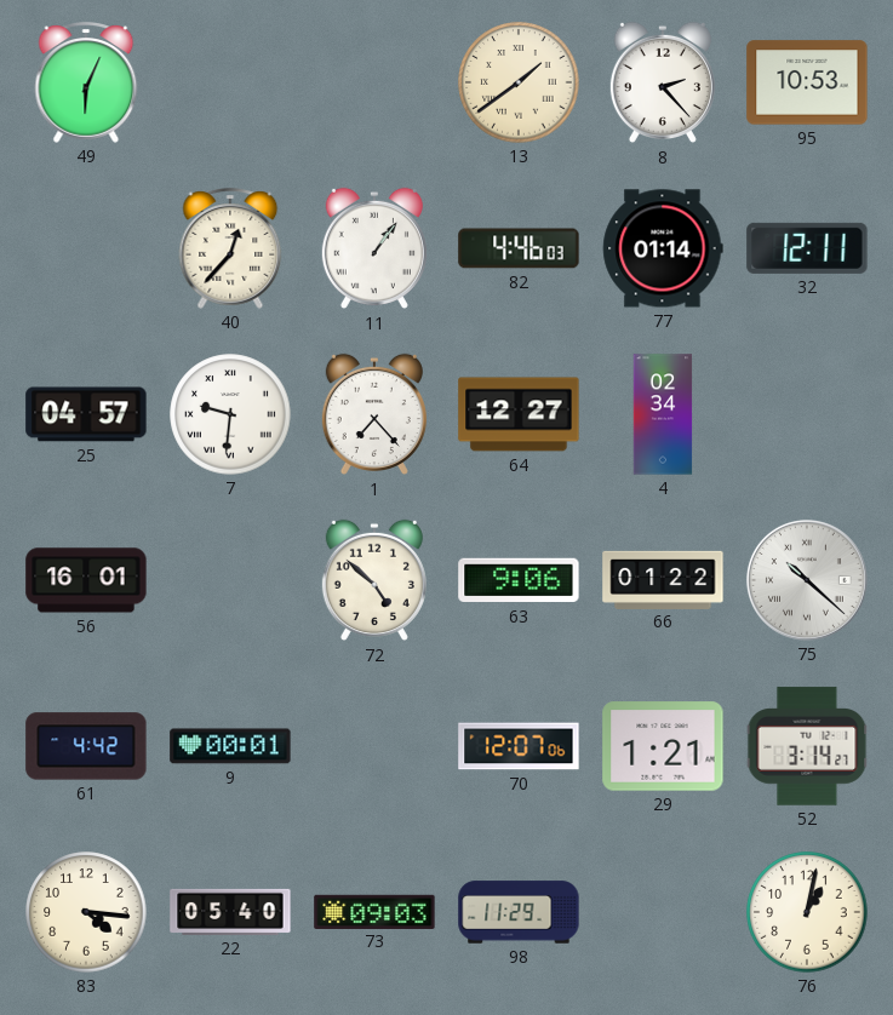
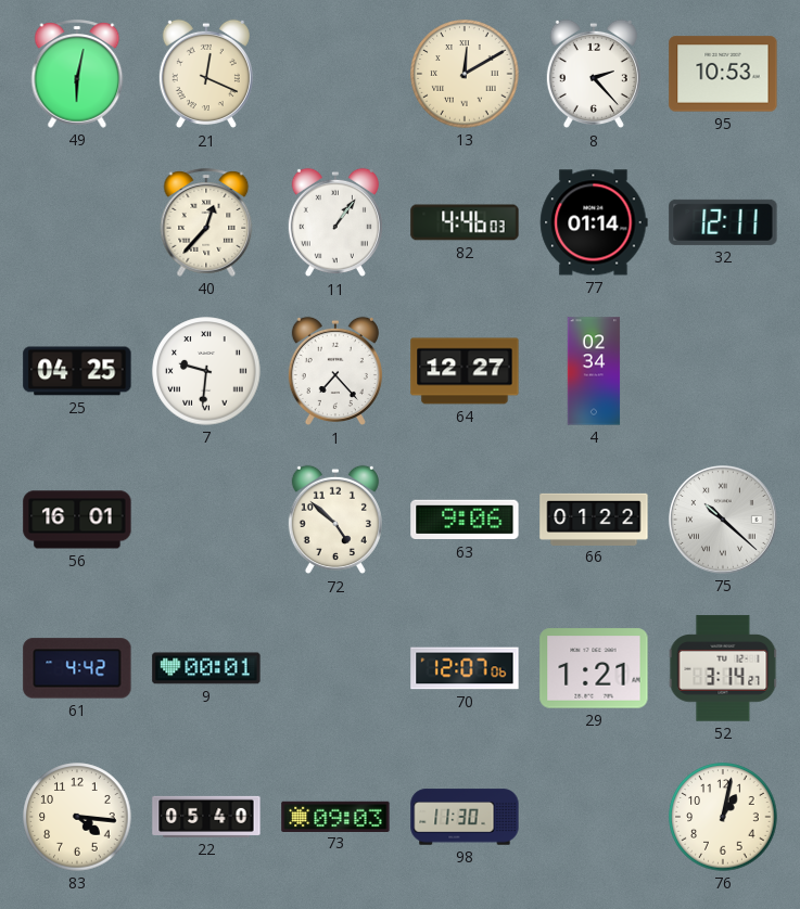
49: 6:04 -> 6:02
21: none -> 12:19
13: 1:39 -> 12:10
25: 04:57 -> 04:25
98: 11:29 -> 11:30
